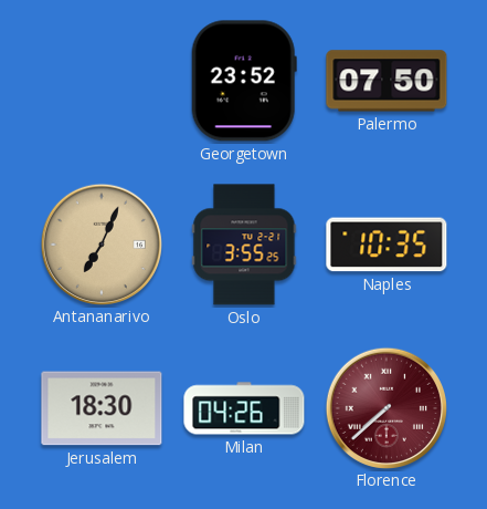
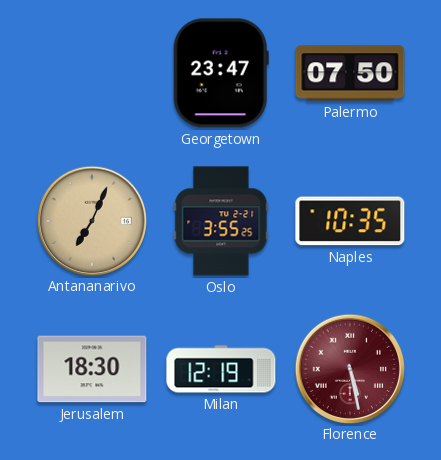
Georgetown: 23:52 -> 23:47
Milan: 04:26 -> 12:19
Florence: 7:38 -> 5:28
